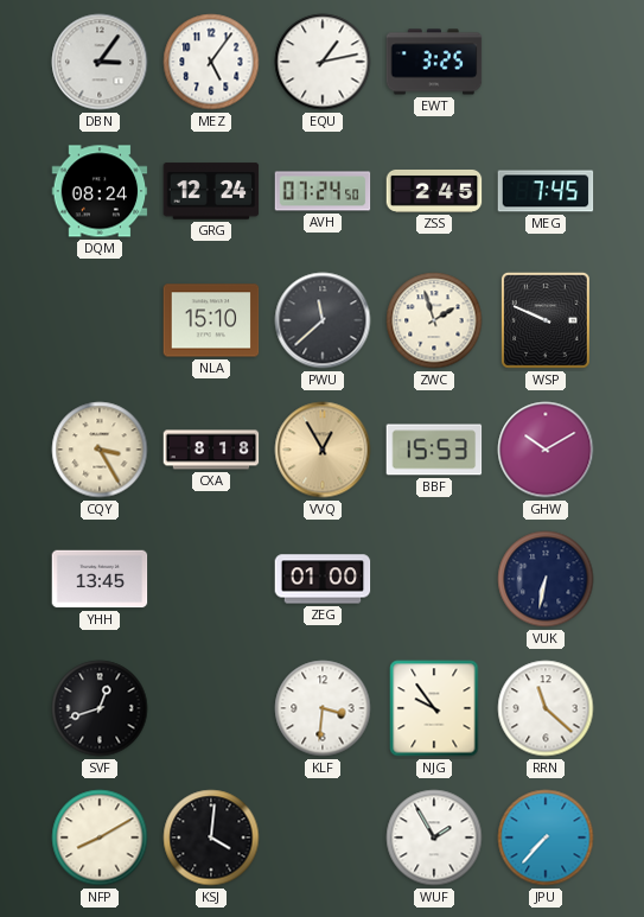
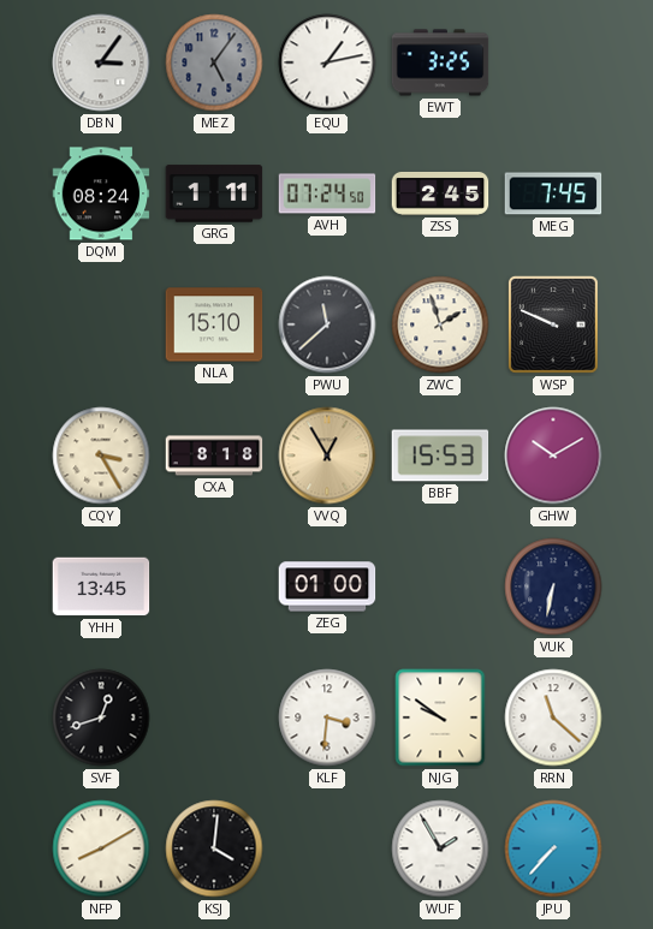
MEZ dial: white -> grey
GRG: 12:24 -> 1:11
NJG: 9:54 -> 9:51
